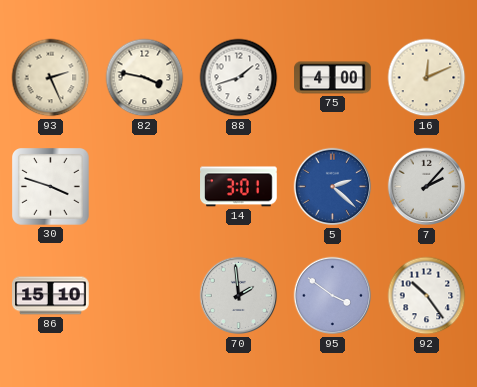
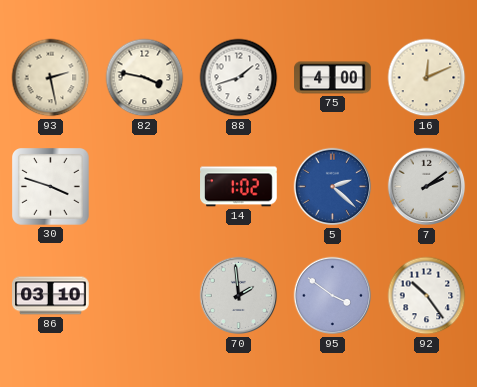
93: 2:26 -> 2:28
14: 3:01 -> 1:02
7: 2:07 -> 2:09
86: 15:10 -> 03:10
